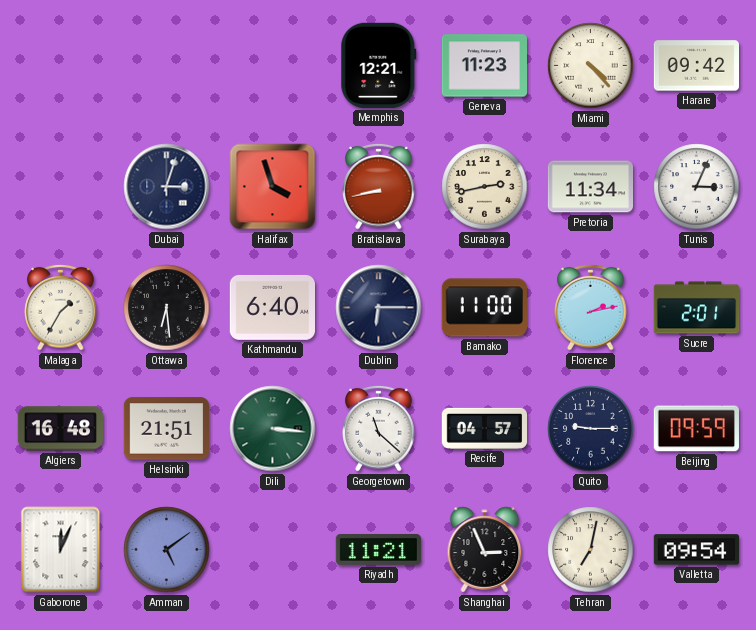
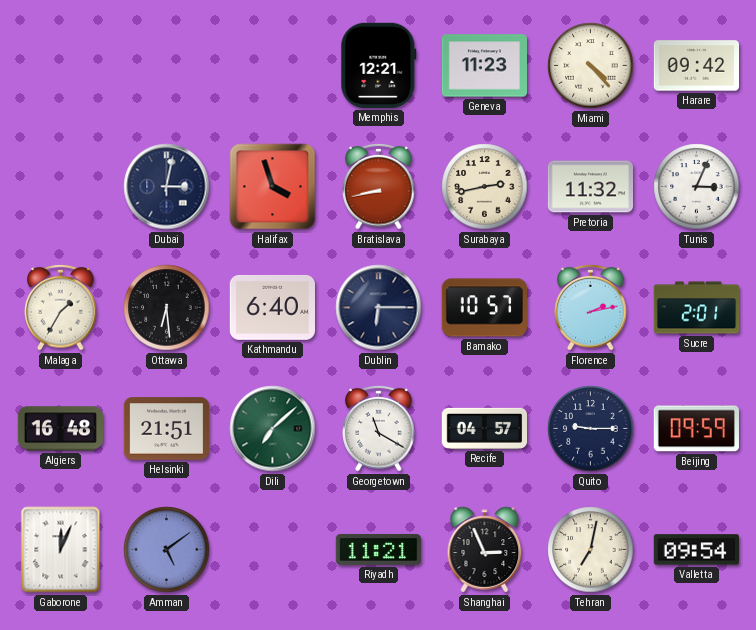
Dubai: 3:03 -> 3:02
Pretoria: 11:34 -> 11:32
Bamako: 11:00 -> 10:57
Dili: 3:16 -> 7:08
Georgetown: 11:22 -> 11:20
